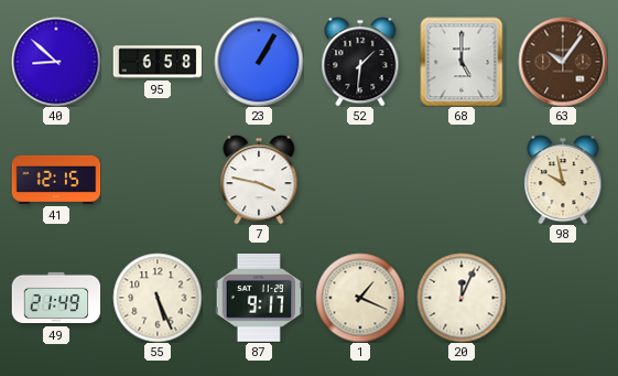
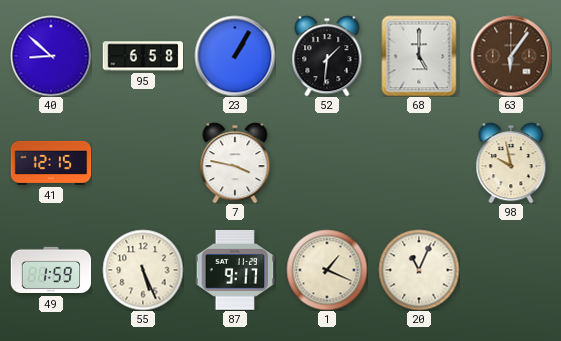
63: 10:06 -> 6:06
49: 21:49 -> 1:59
20: 12:04 -> 11:04
